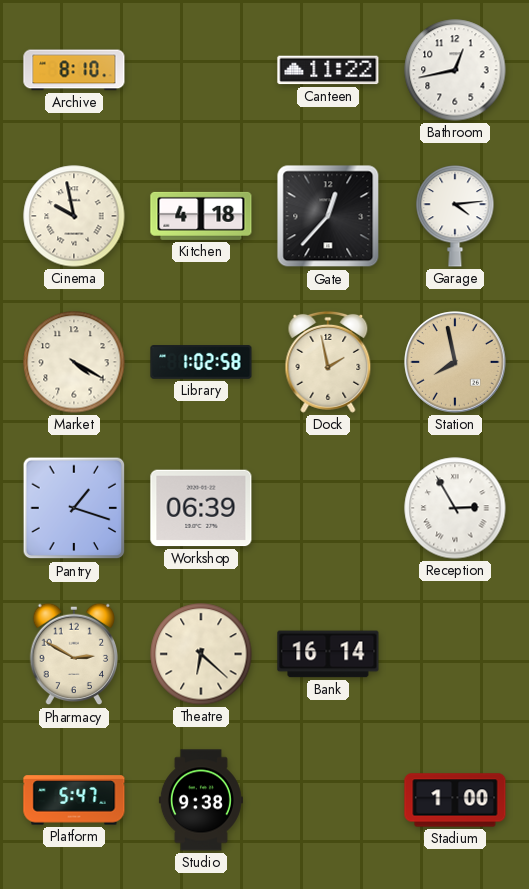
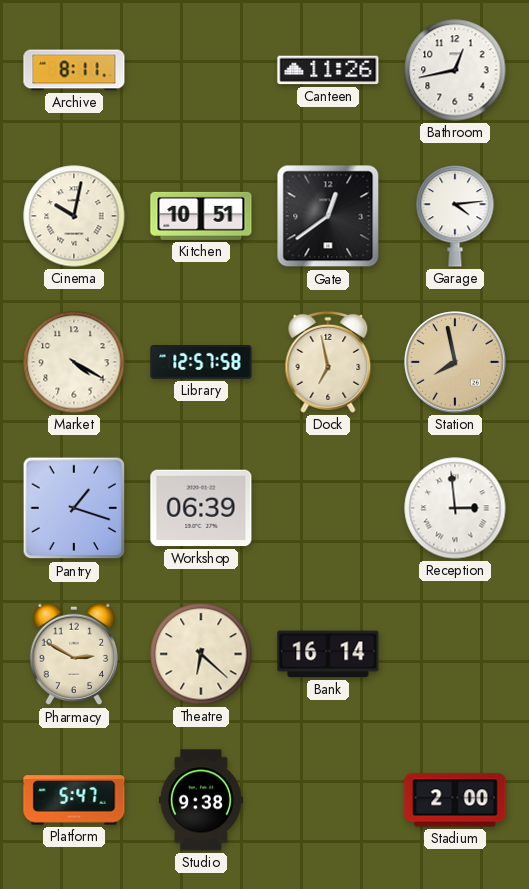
Archive: 8:10 -> 8:11
Canteen: 11:22 -> 11:26
Cinema: 9:58 -> 10:02
Kitchen: 4:18 -> 10:51
Gate: 12:37 -> 12:39
Library: 1:02 -> 12:57
Dock: 1:58 -> 6:58
Reception: 2:55 -> 2:59
Stadium: 1:00 -> 2:00
